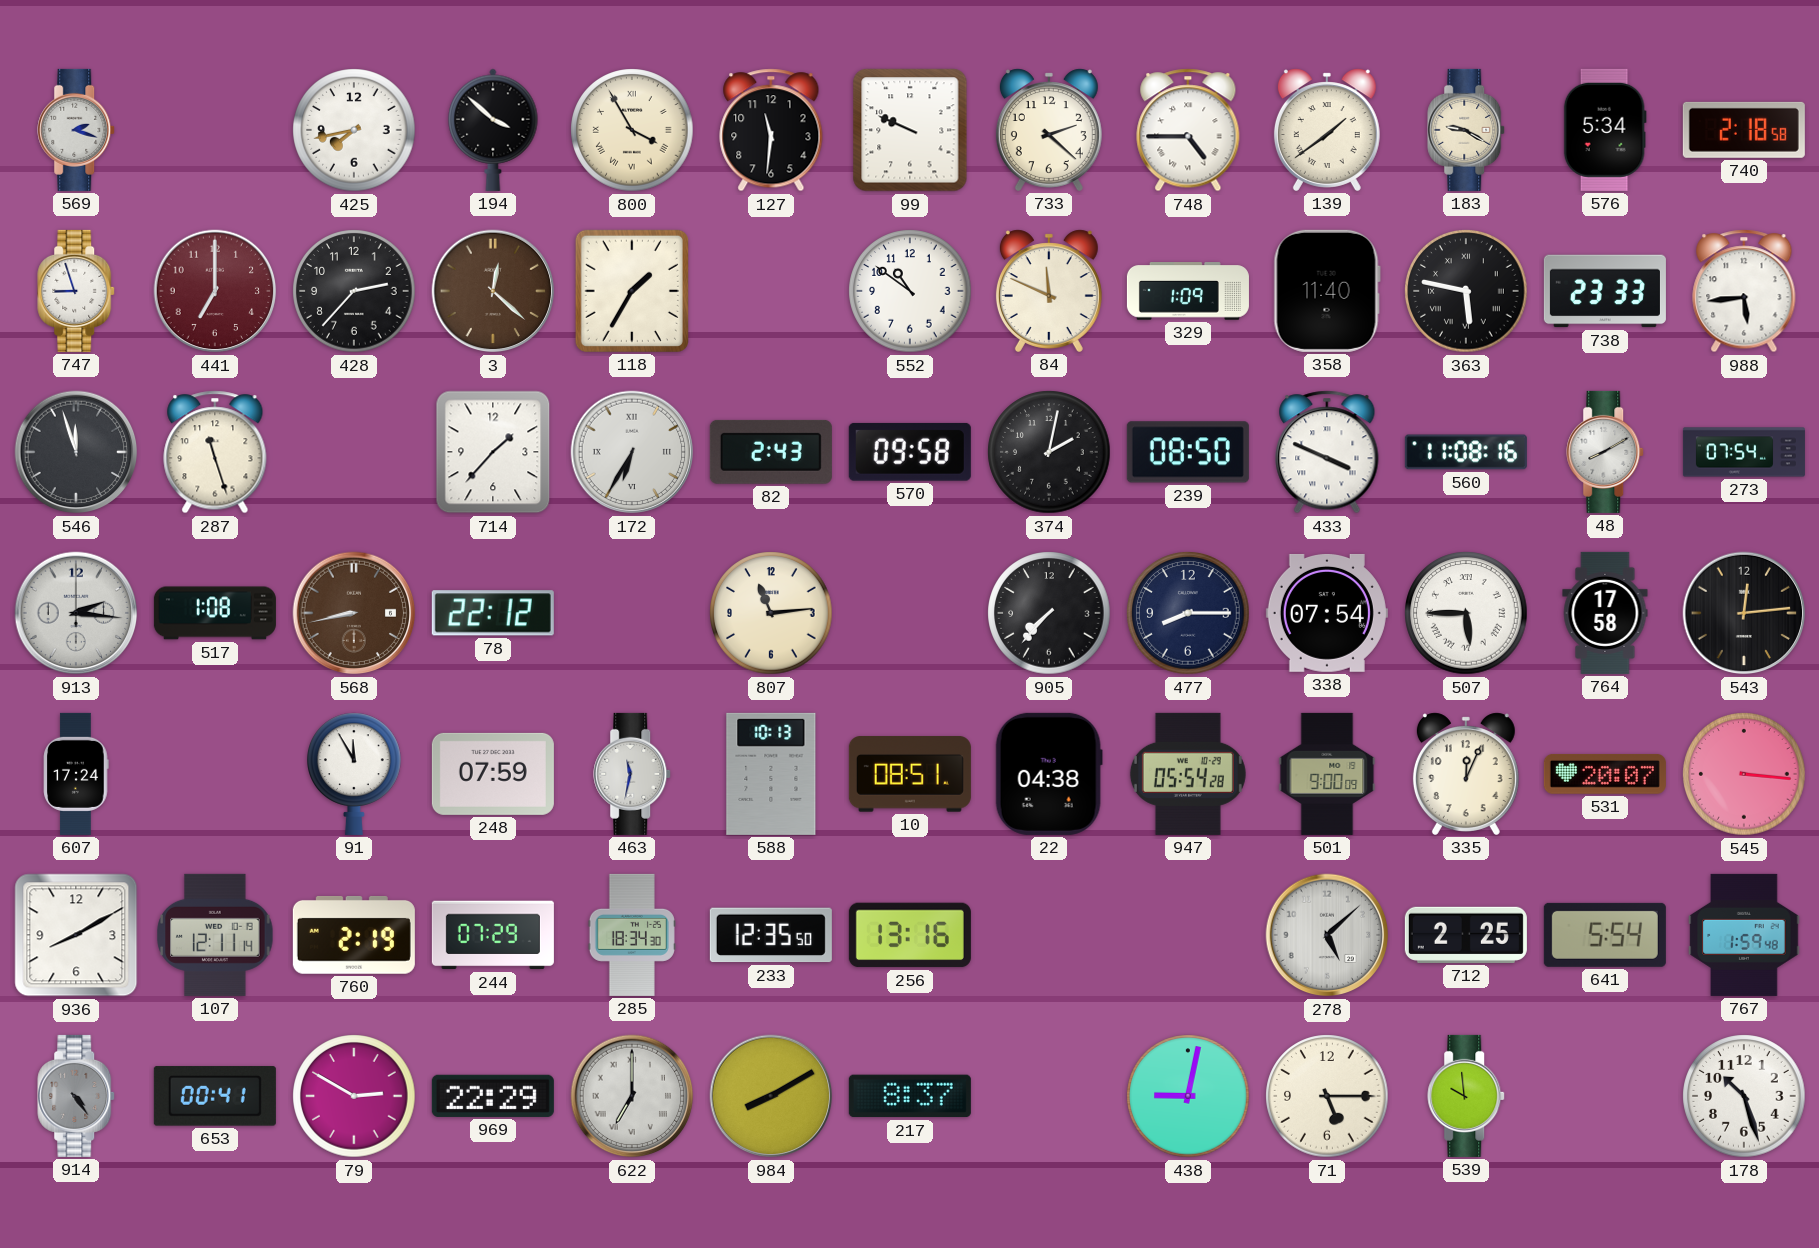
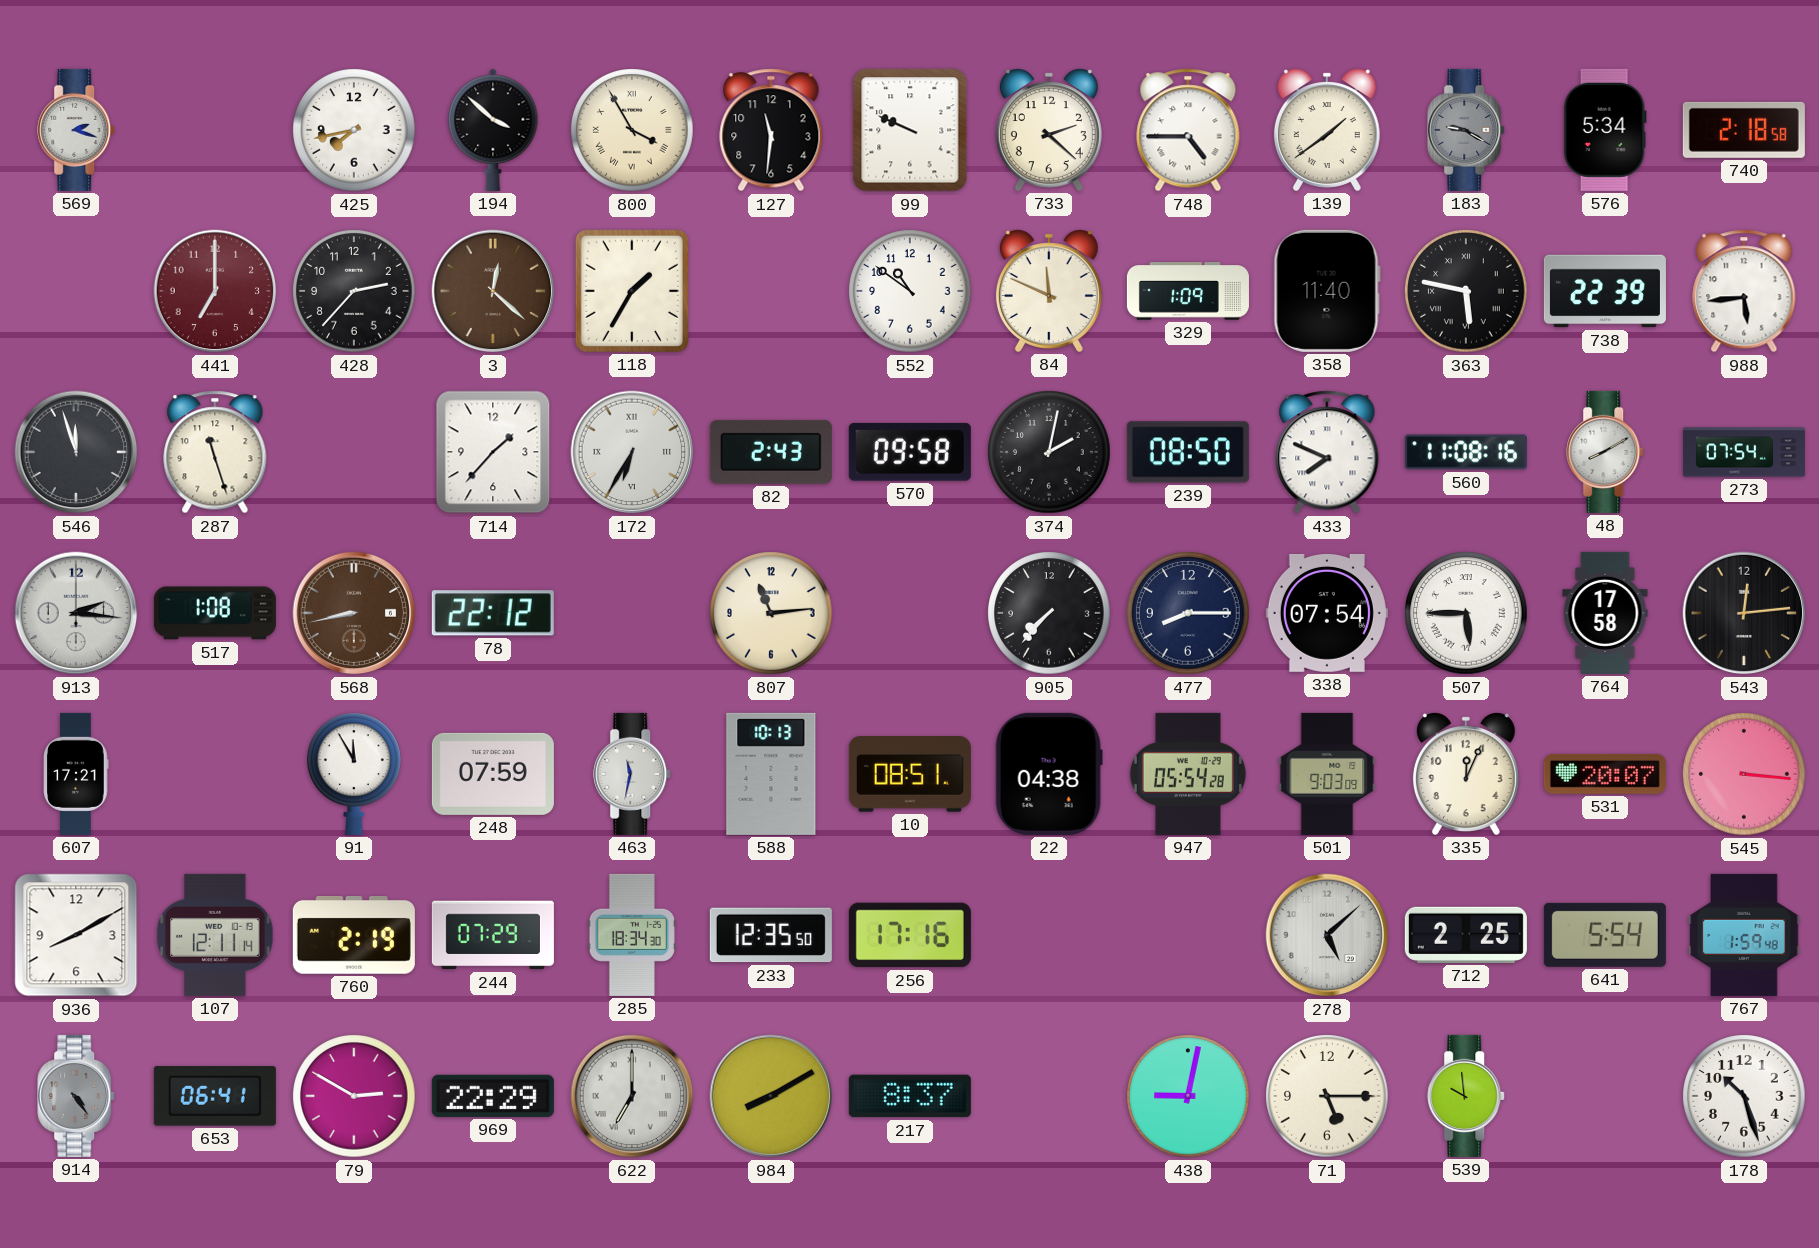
183 dial: cream -> grey
747: 8:57 -> none
738: 23:33 -> 22:39
433: 3:49 -> 7:49
607: 17:24 -> 17:21
501: 9:00 -> 9:03
256: 13:16 -> 17:16
653: 00:41 -> 06:41
